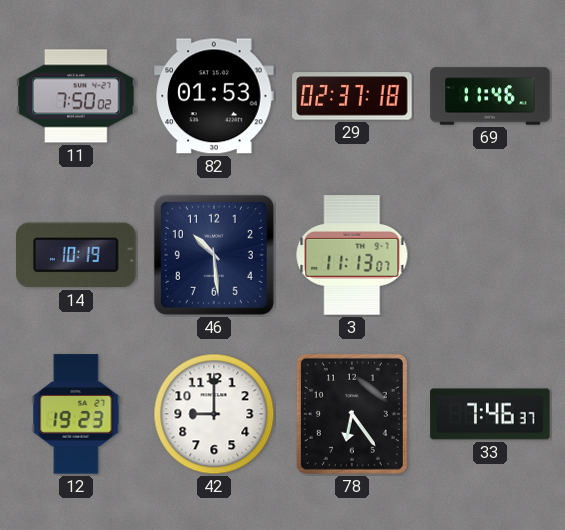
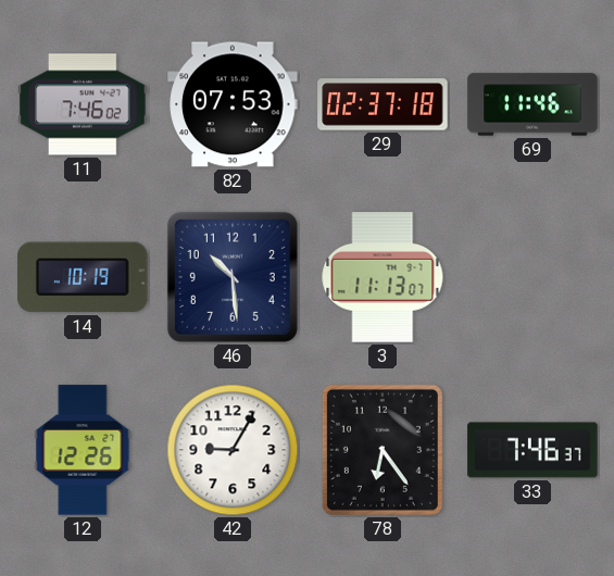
11: 7:50 -> 7:46
82: 01:53 -> 07:53
12: 19:23 -> 12:26
42: 9:00 -> 9:05
